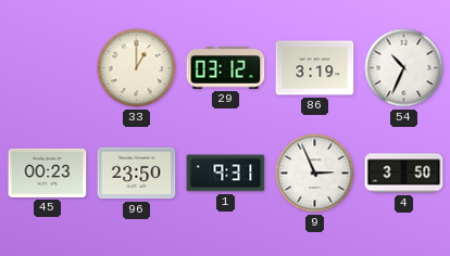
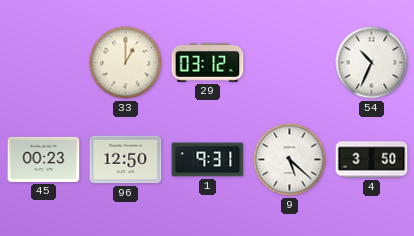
86: 3:19 -> none
96: 23:50 -> 12:50
9: 2:56 -> 5:22
